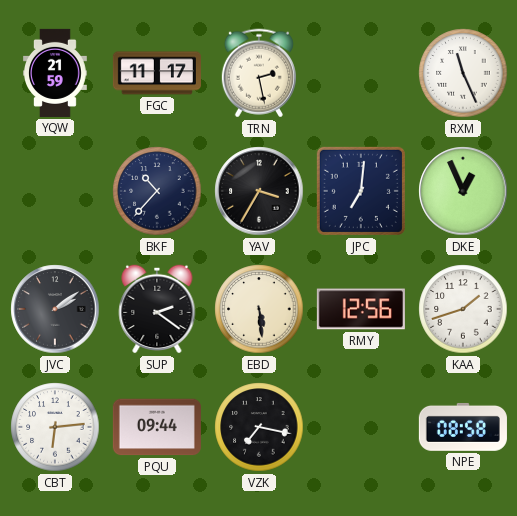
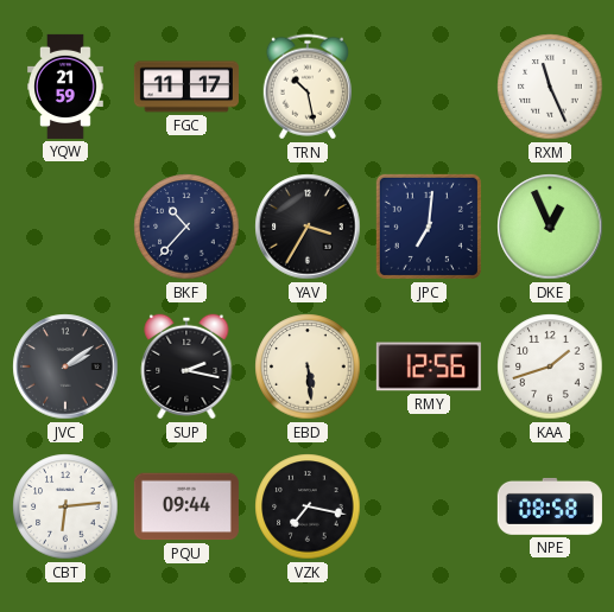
TRN: 2:28 -> 10:28
SUP: 2:21 -> 2:17
